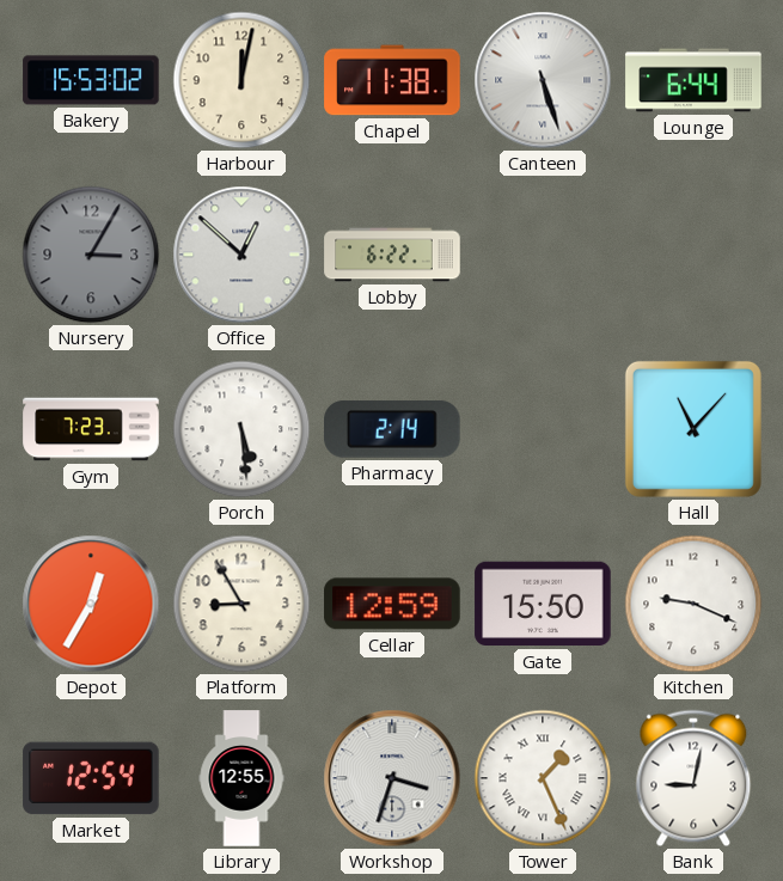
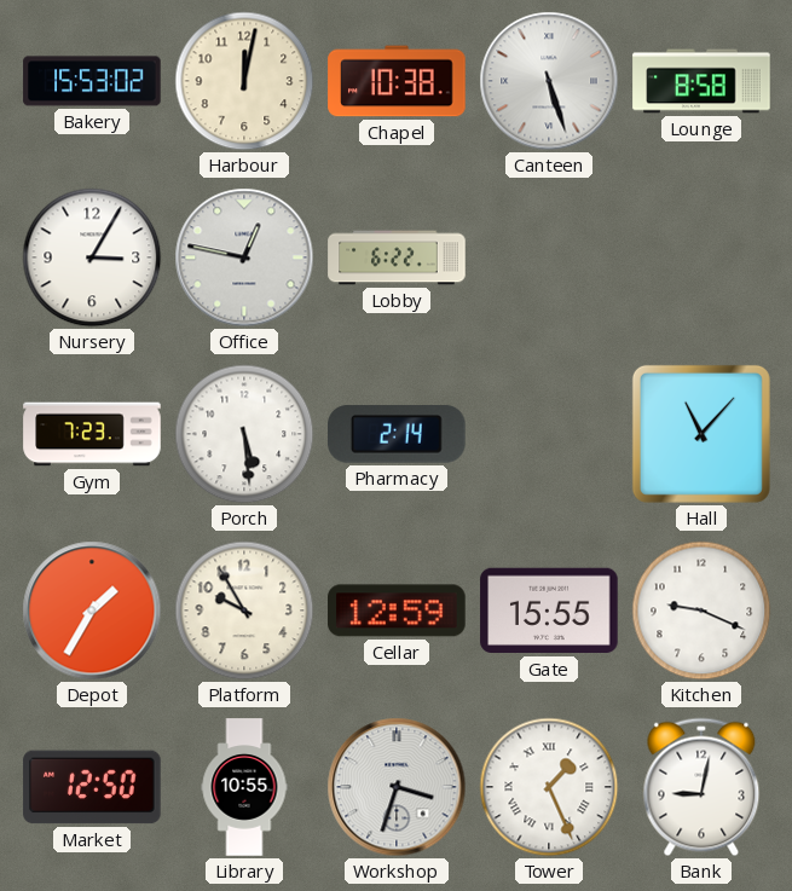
Chapel: 11:38 -> 10:38
Lounge: 6:44 -> 8:58
Nursery dial: grey -> white
Office: 12:52 -> 12:47
Depot: 12:35 -> 1:35
Platform: 8:55 -> 9:55
Gate: 15:50 -> 15:55
Market: 12:54 -> 12:50
Library: 12:55 -> 10:55
